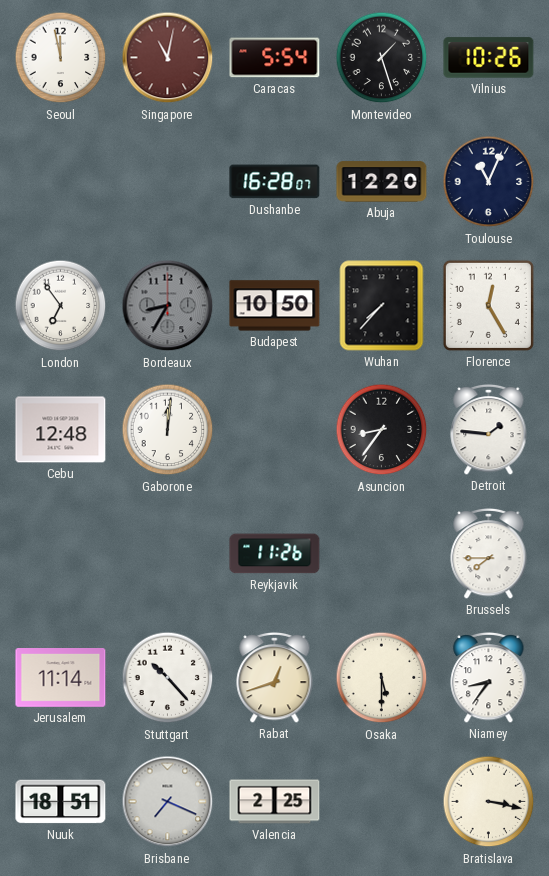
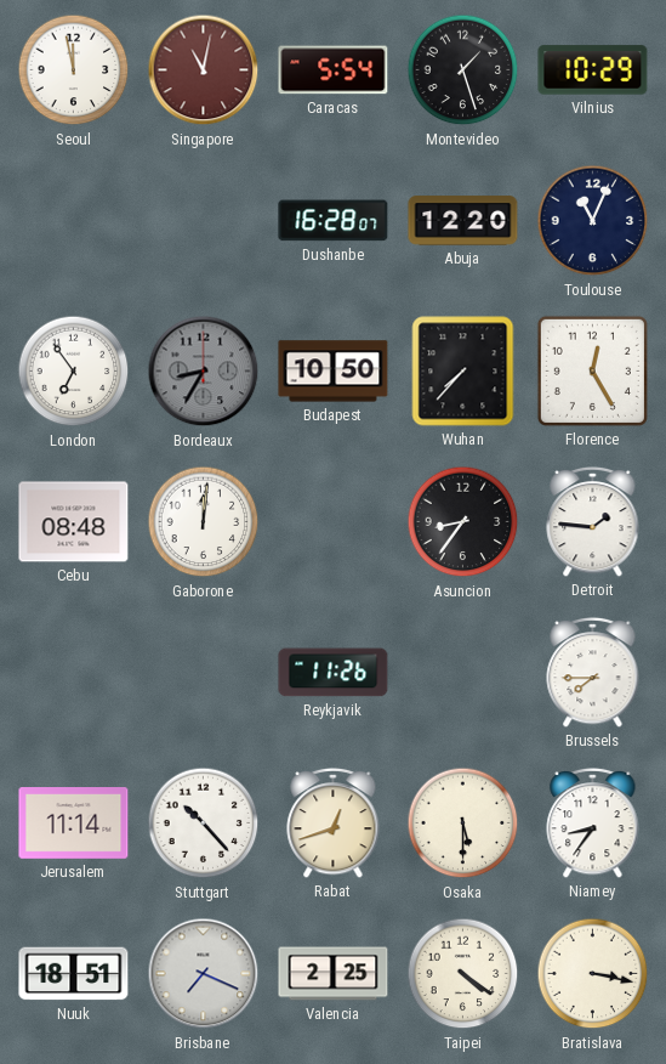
Vilnius: 10:26 -> 10:29
Cebu: 12:48 -> 08:48
Taipei: none -> 4:21
